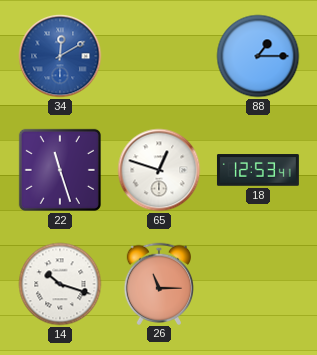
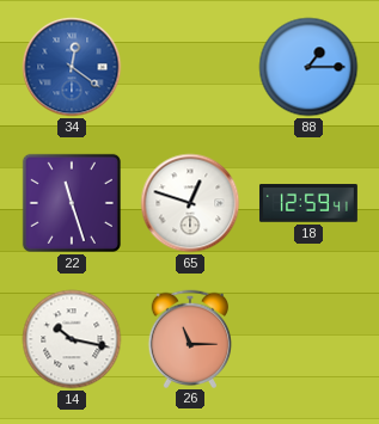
34: 12:10 -> 12:21
18: 12:53 -> 12:59
14: 10:18 -> 10:17
